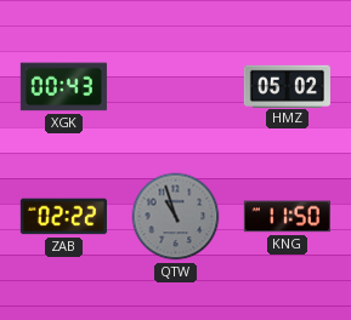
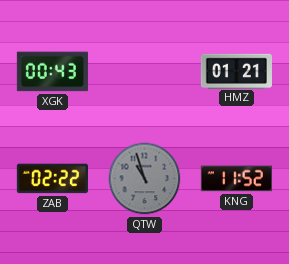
HMZ: 05:02 -> 01:21
KNG: 11:50 -> 11:52
